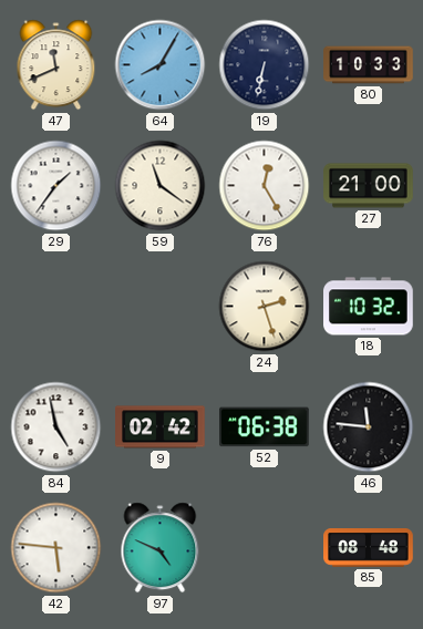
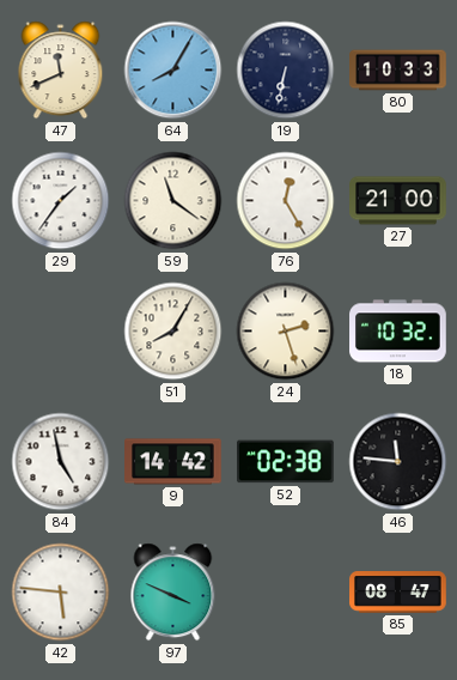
51: none -> 8:05
9: 02:42 -> 14:42
52: 06:38 -> 02:38
97: 4:49 -> 3:49
85: 08:48 -> 08:47
